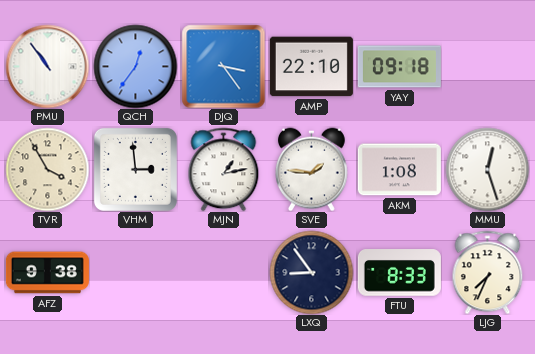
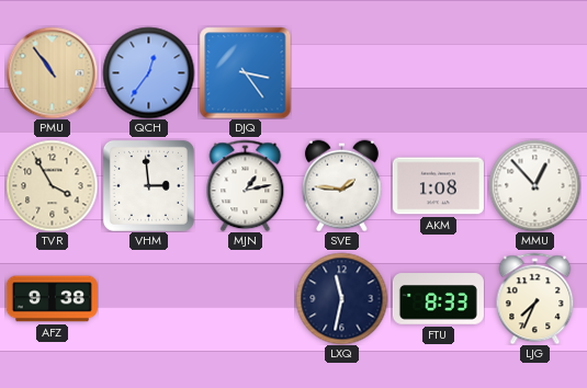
PMU dial: white -> champagne
AMP: 22:10 -> none
YAY: 09:18 -> none
MMU: 12:27 -> 12:53
LXQ: 8:54 -> 11:32
